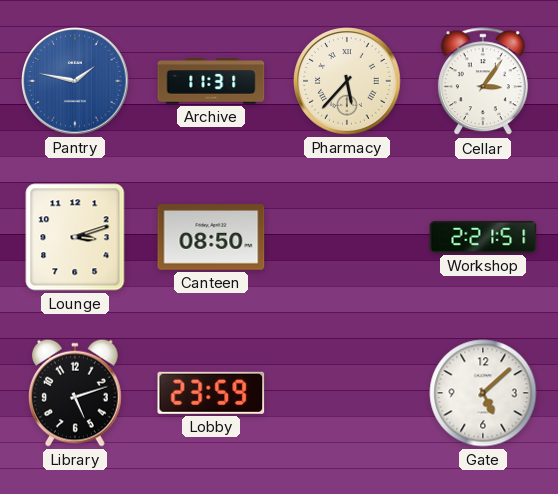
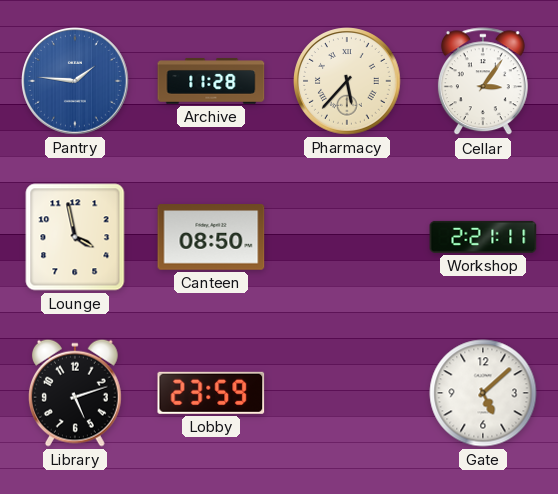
Pantry: 1:47 -> 1:46
Archive: 11:31 -> 11:28
Lounge: 3:12 -> 3:58
Workshop: 2:21:51 -> 2:21:11
